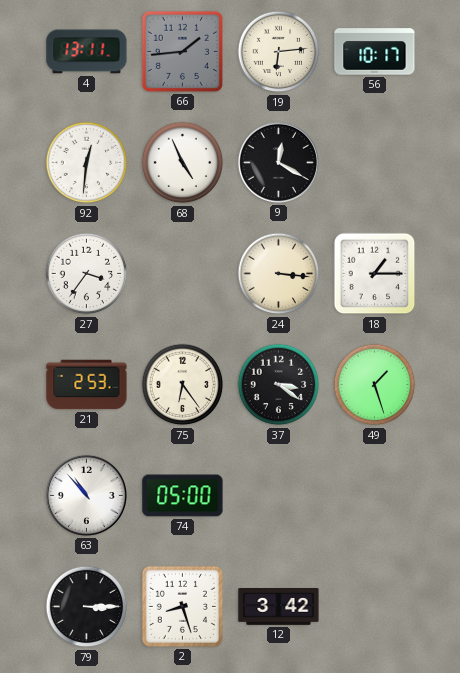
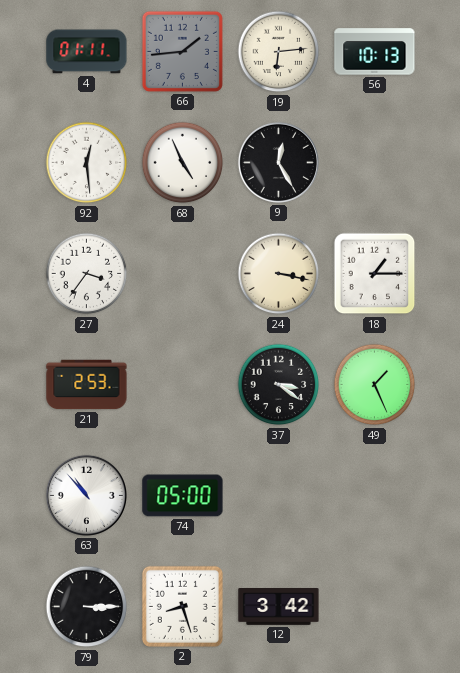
4: 13:11 -> 01:11
56: 10:17 -> 10:13
92: 12:31 -> 12:29
9: 12:20 -> 12:25
24: 3:16 -> 3:17
75: 6:24 -> none
49: 1:27 -> 1:26
